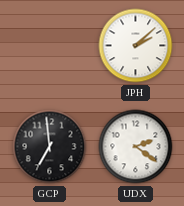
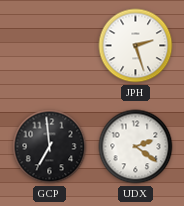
JPH: 2:08 -> 2:27
